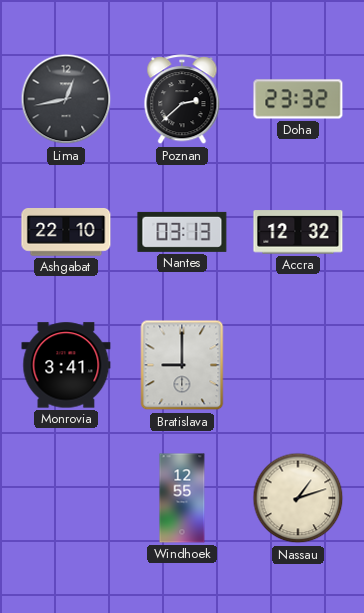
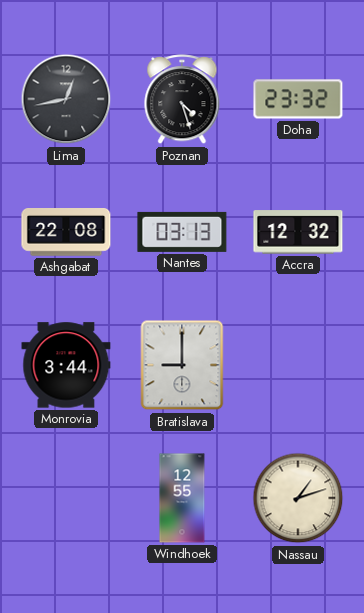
Poznan: 2:38 -> 4:27
Ashgabat: 22:10 -> 22:08
Monrovia: 3:41 -> 3:44
